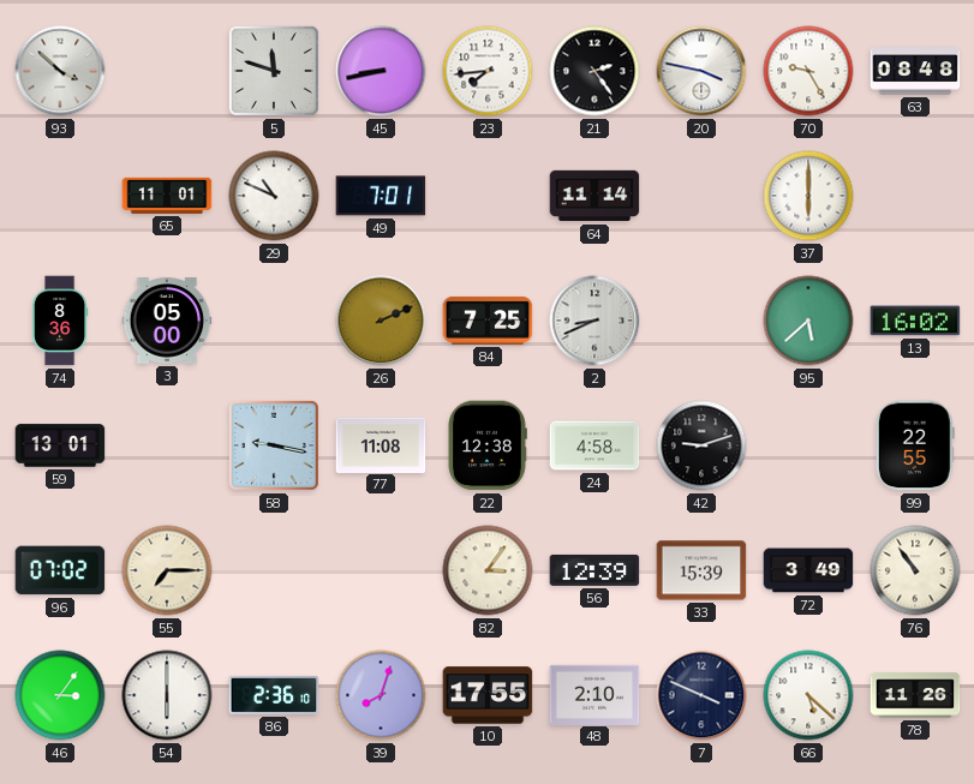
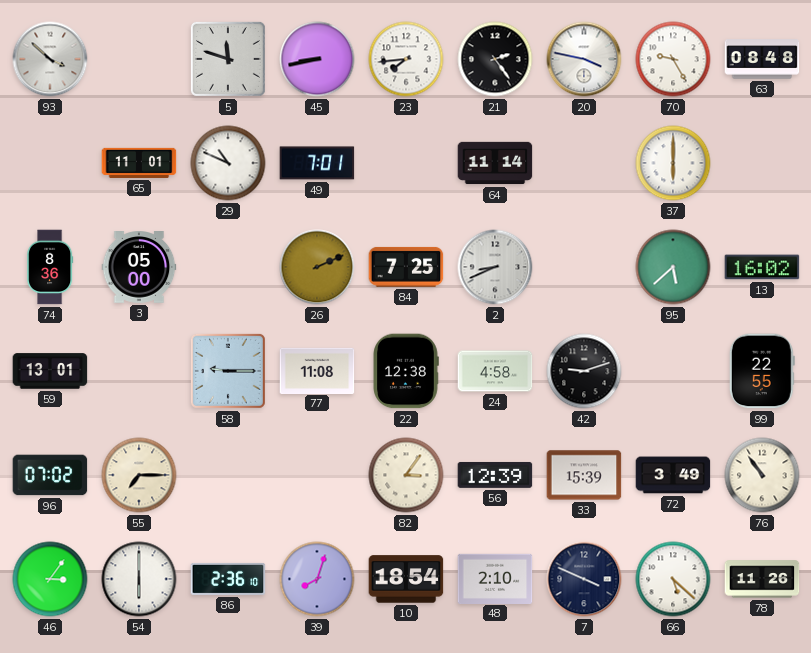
58: 9:17 -> 9:15
10: 17:55 -> 18:54
